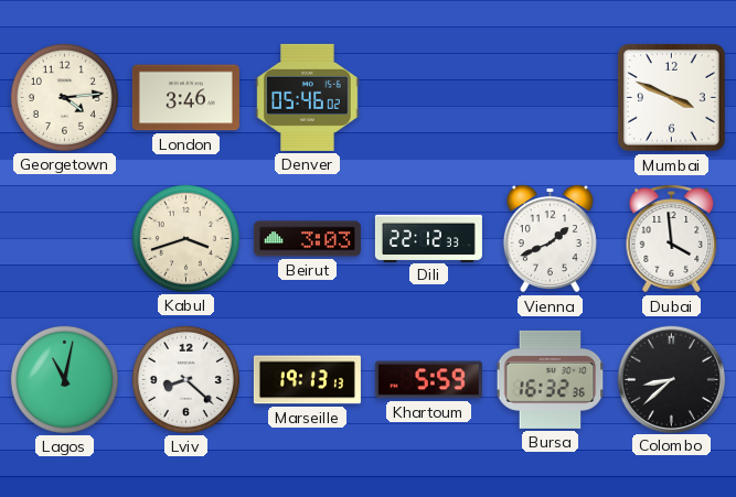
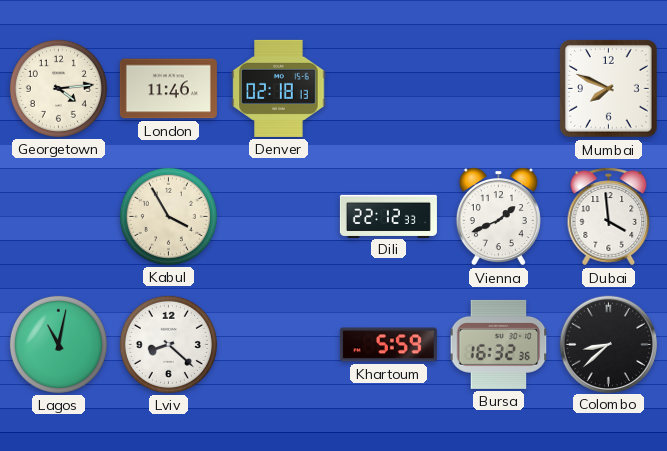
London: 3:46 -> 11:46
Denver: 05:46 -> 02:18
Mumbai: 3:49 -> 7:49
Kabul: 3:42 -> 3:55
Beirut: 3:03 -> none
Marseille: 19:13 -> none
